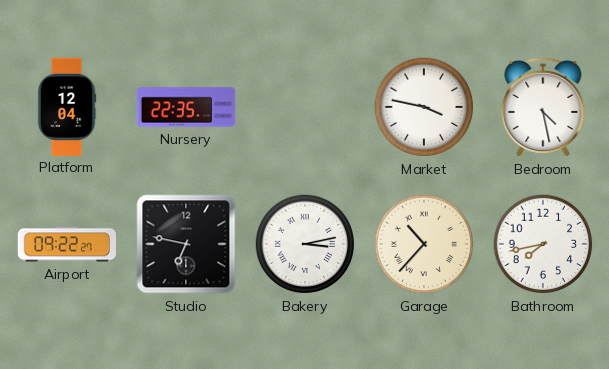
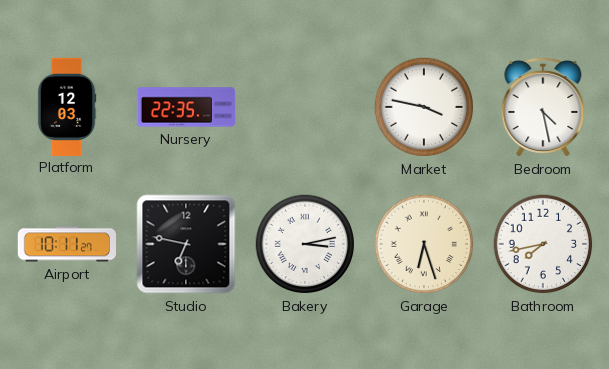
Platform: 12:04 -> 12:03
Airport: 09:22 -> 10:11
Garage: 10:37 -> 6:27
